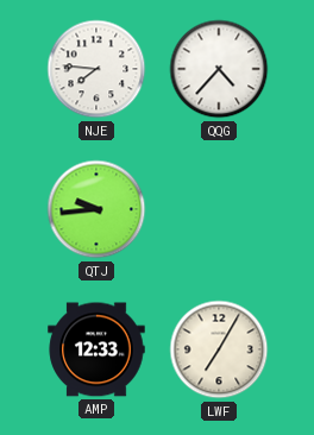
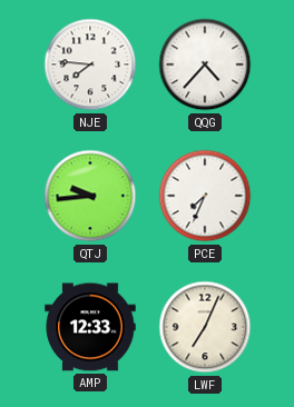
PCE: none -> 7:34
LWF: 7:05 -> 7:04
